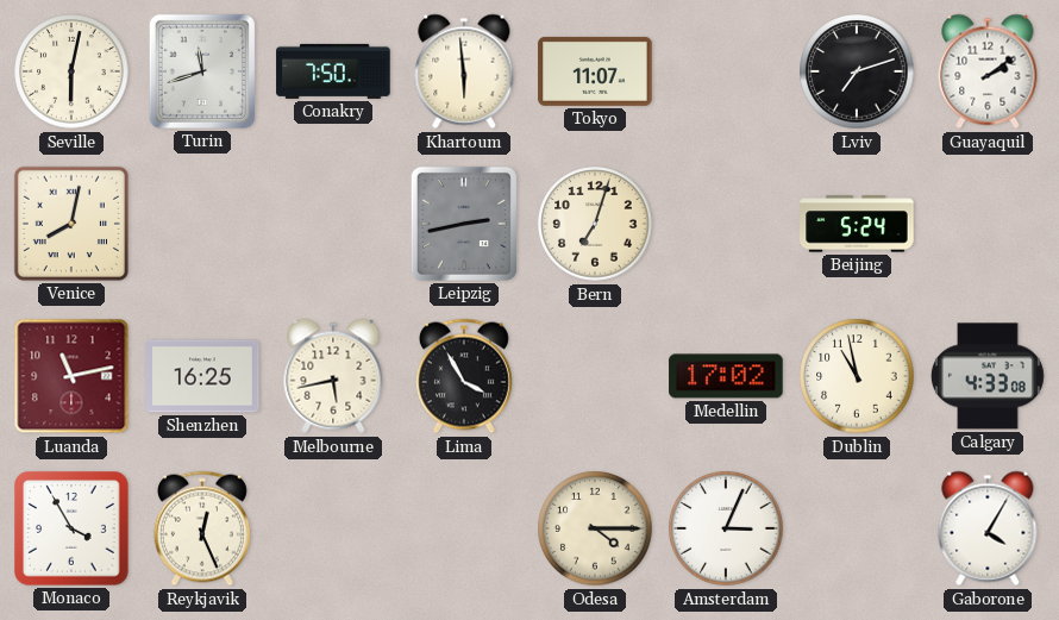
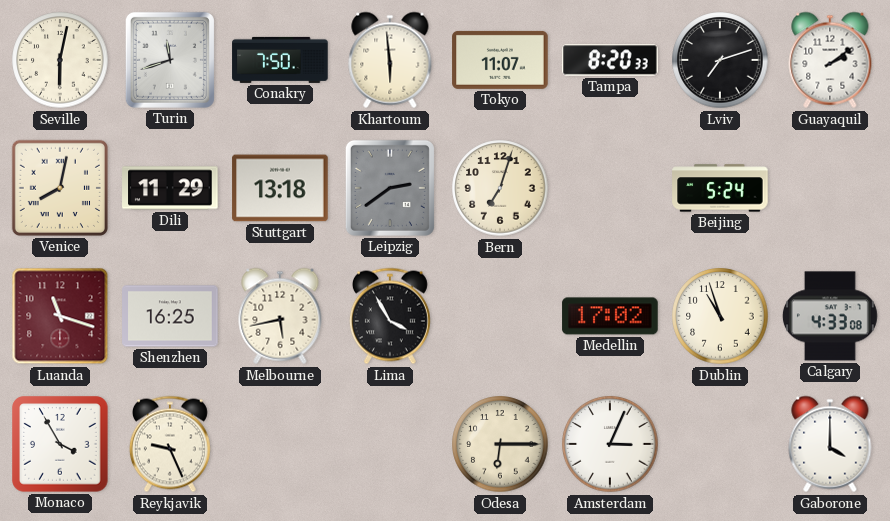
Tampa: none -> 8:20
Dili: none -> 11:29
Stuttgart: none -> 13:18
Leipzig: 2:43 -> 2:39
Luanda: 11:13 -> 11:18
Dublin: 10:58 -> 10:57
Reykjavik: 12:26 -> 9:26
Odesa: 4:15 -> 6:15
Gaborone: 4:05 -> 4:00
